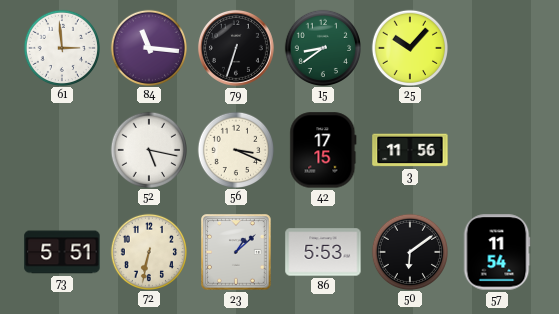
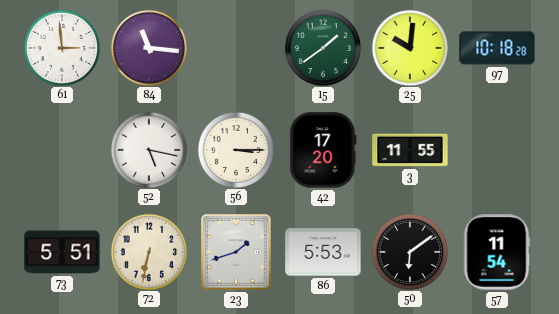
79: 6:33 -> none
15: 8:39 -> 1:39
25: 10:07 -> 10:01
97: none -> 10:18
56: 3:19 -> 3:15
42: 17:15 -> 17:20
3: 11:56 -> 11:55
23: 1:08 -> 1:42
